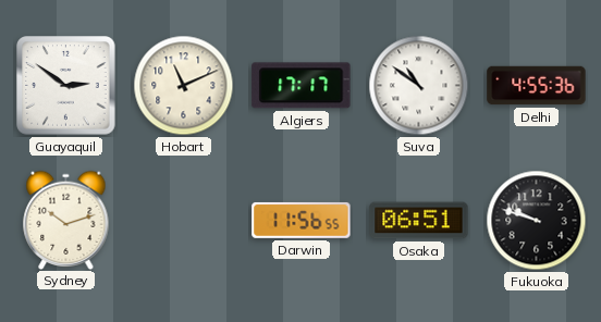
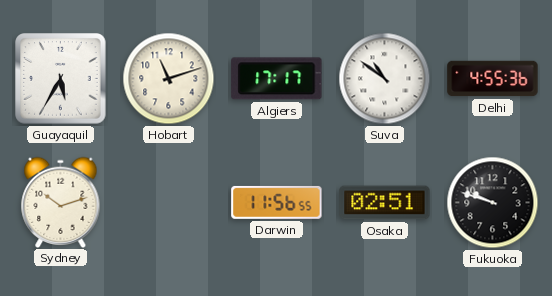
Guayaquil: 2:51 -> 5:35
Hobart: 11:11 -> 11:12
Osaka: 06:51 -> 02:51
